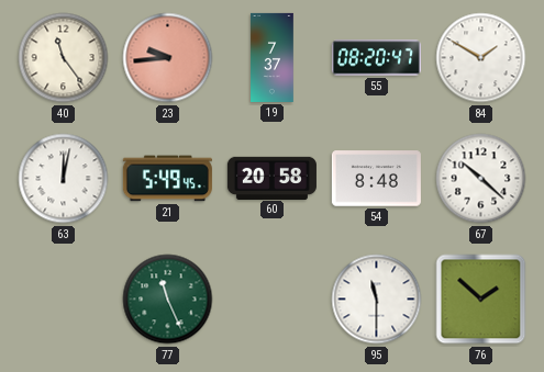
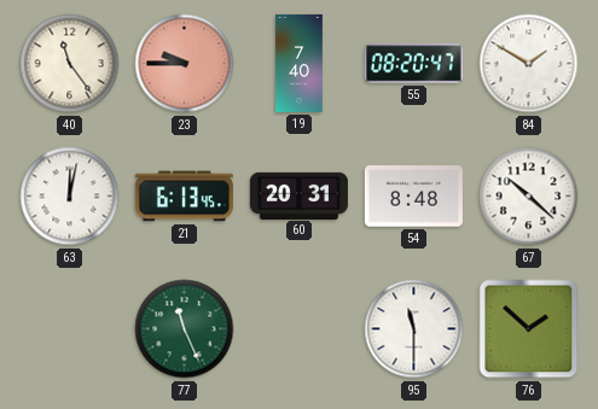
23: 9:44 -> 9:45
19: 7:37 -> 7:40
21: 5:49 -> 6:13
60: 20:58 -> 20:31
